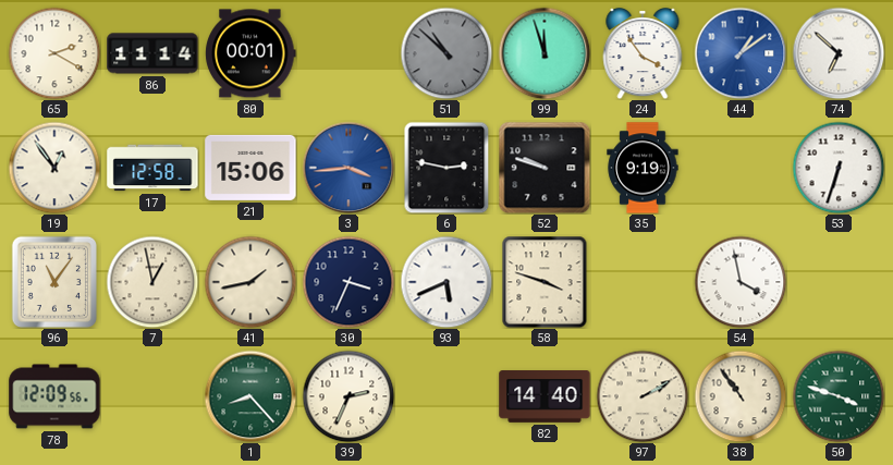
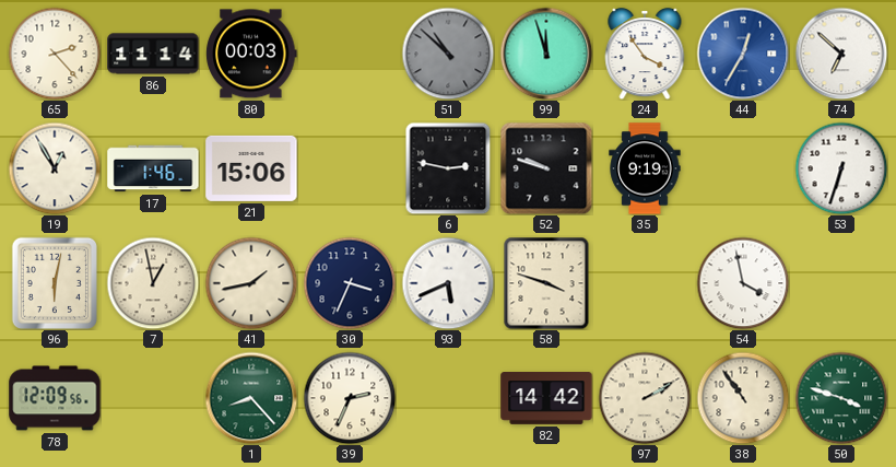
65: 2:20 -> 2:23
80: 00:01 -> 00:03
44: 1:09 -> 12:35
19: 12:54 -> 12:55
17: 12:58 -> 1:46
3: 3:44 -> none
96: 11:06 -> 6:02
82: 14:40 -> 14:42
